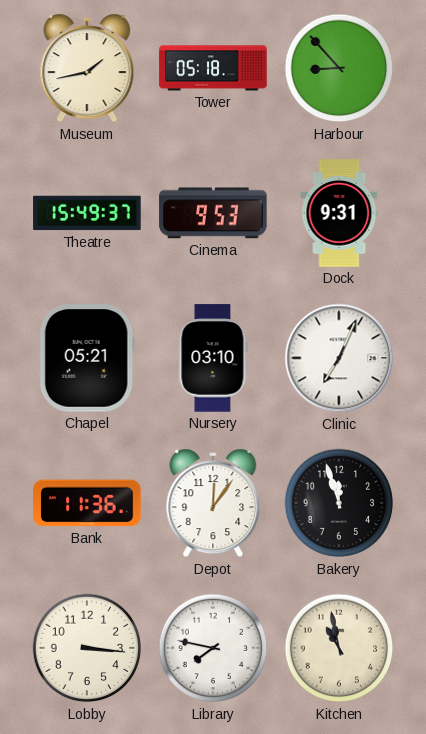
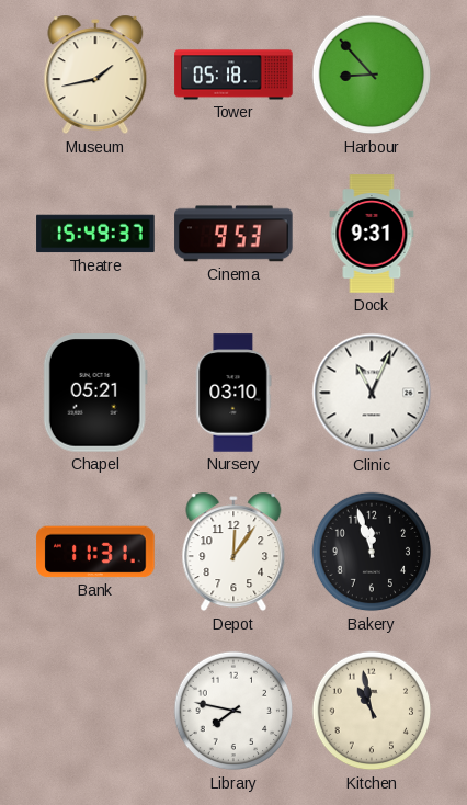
Clinic: 7:04 -> 11:04
Bank: 11:36 -> 11:31
Lobby: 3:16 -> none
